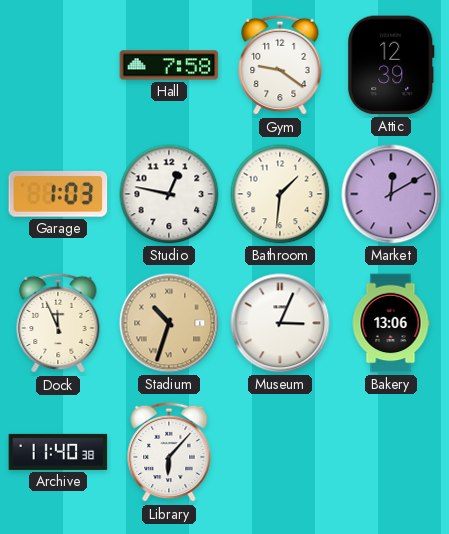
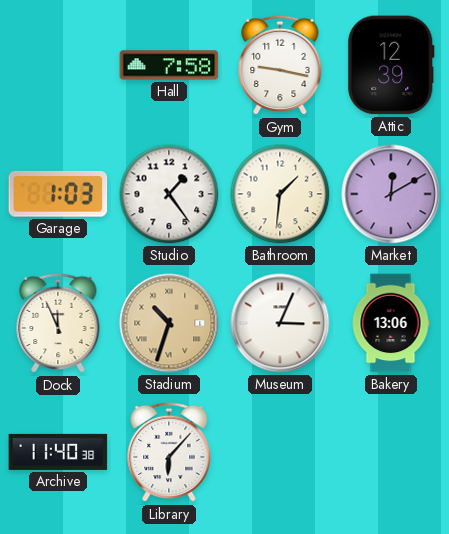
Gym: 9:21 -> 9:17
Studio: 12:47 -> 1:24
